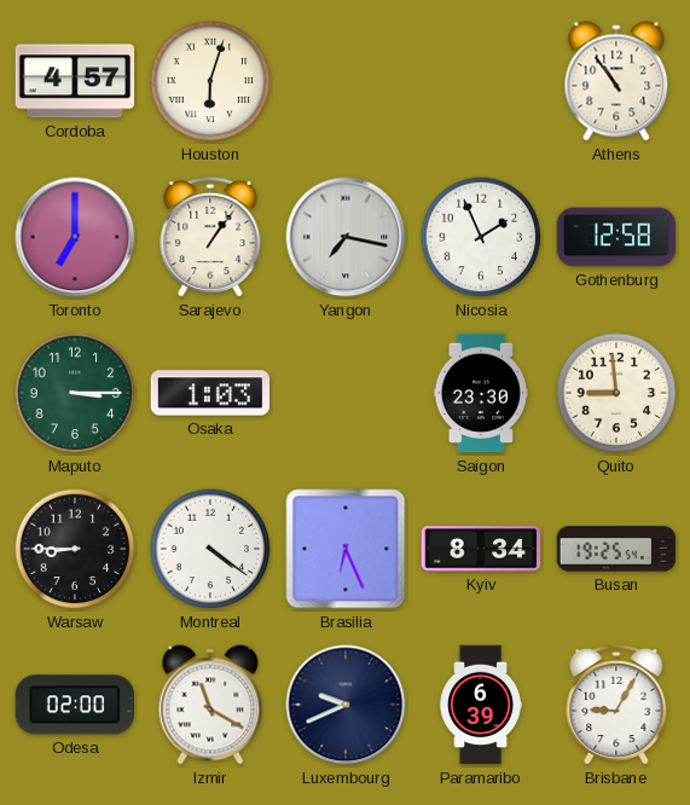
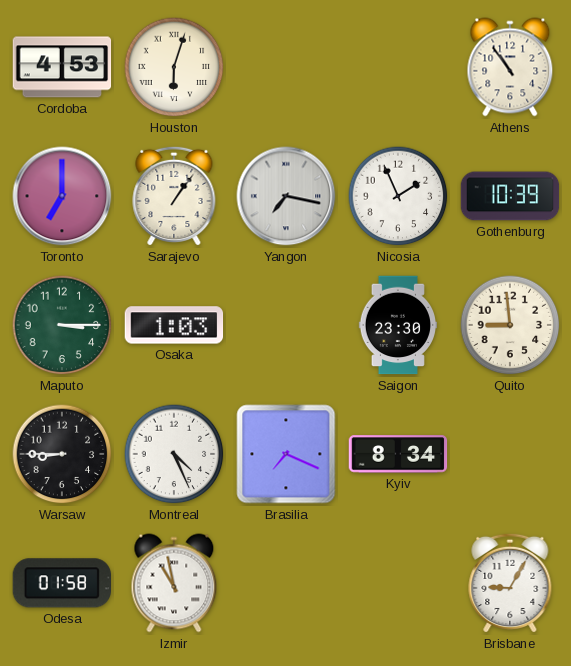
Cordoba: 4:57 -> 4:53
Gothenburg: 12:58 -> 10:39
Montreal: 4:21 -> 4:26
Brasilia: 6:26 -> 7:19
Busan: 19:25 -> none
Odesa: 02:00 -> 01:58
Izmir: 11:20 -> 10:58
Luxembourg: 9:41 -> none
Paramaribo: 6:39 -> none
